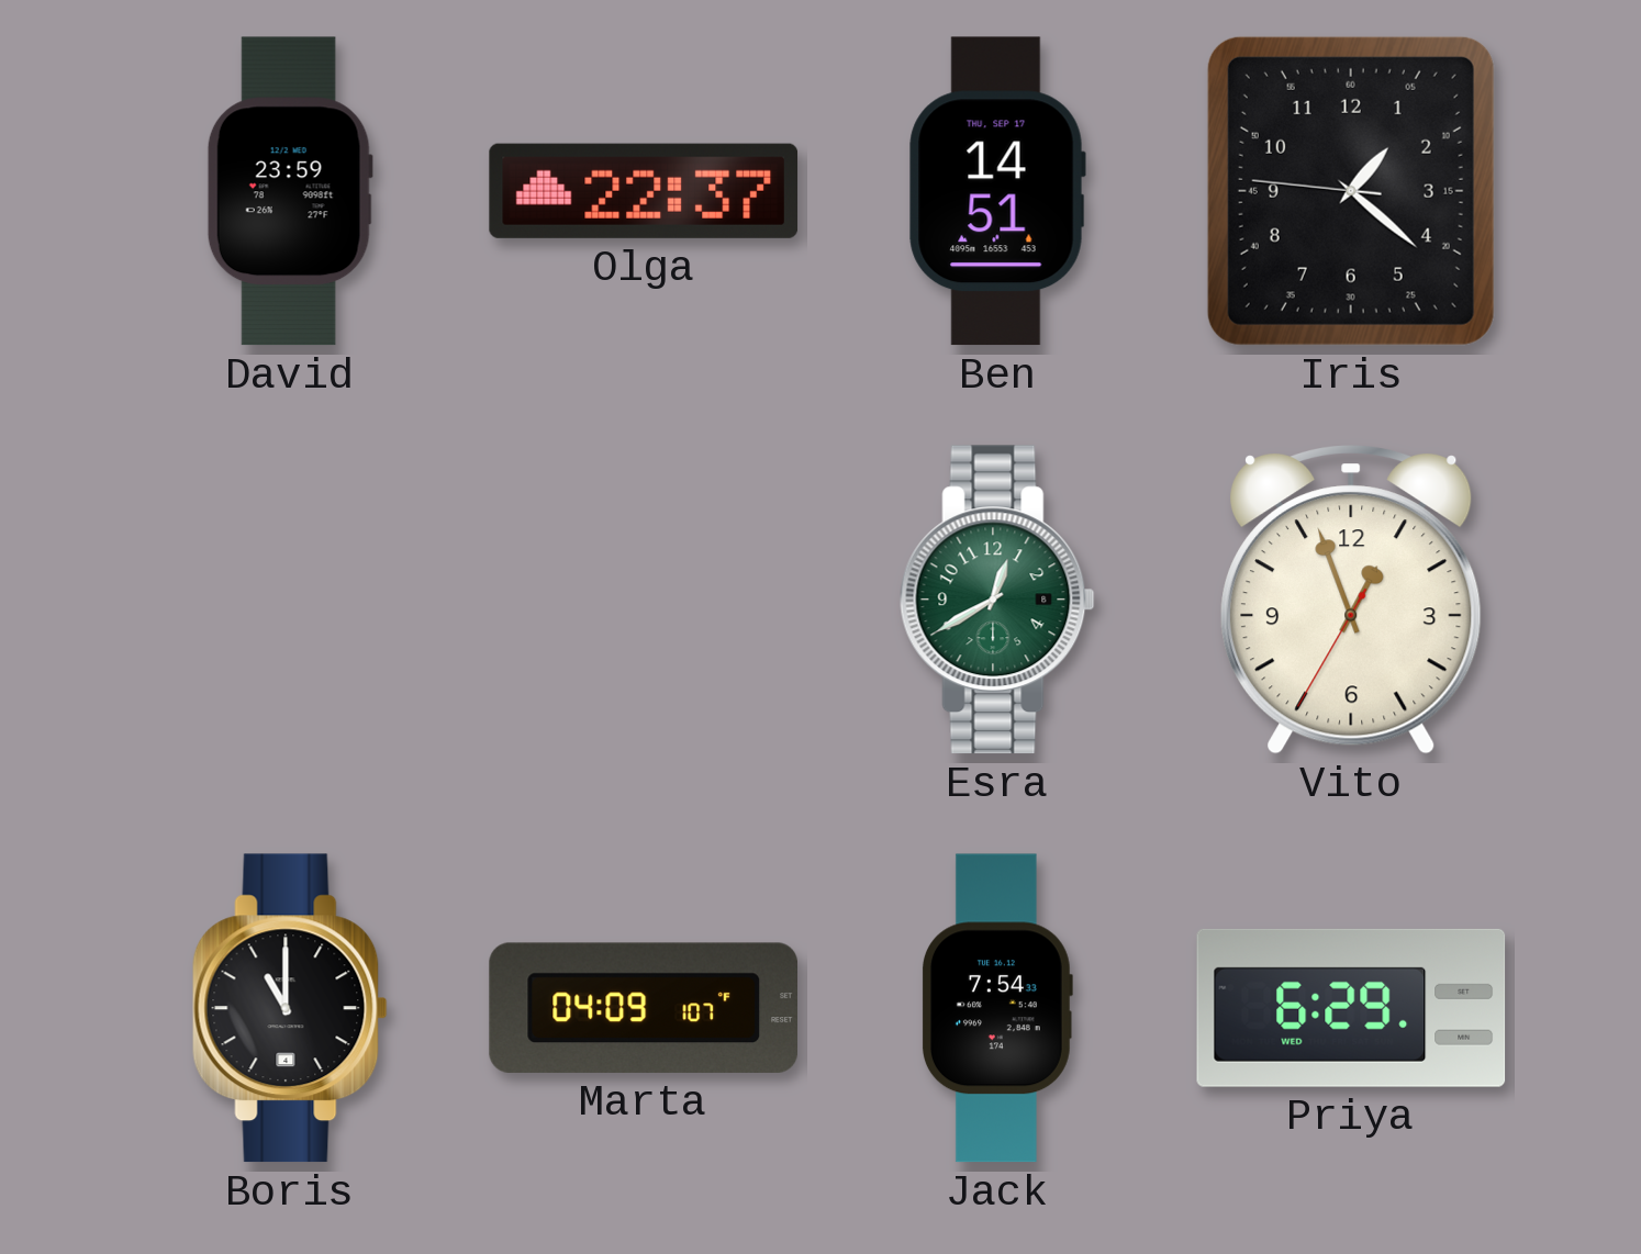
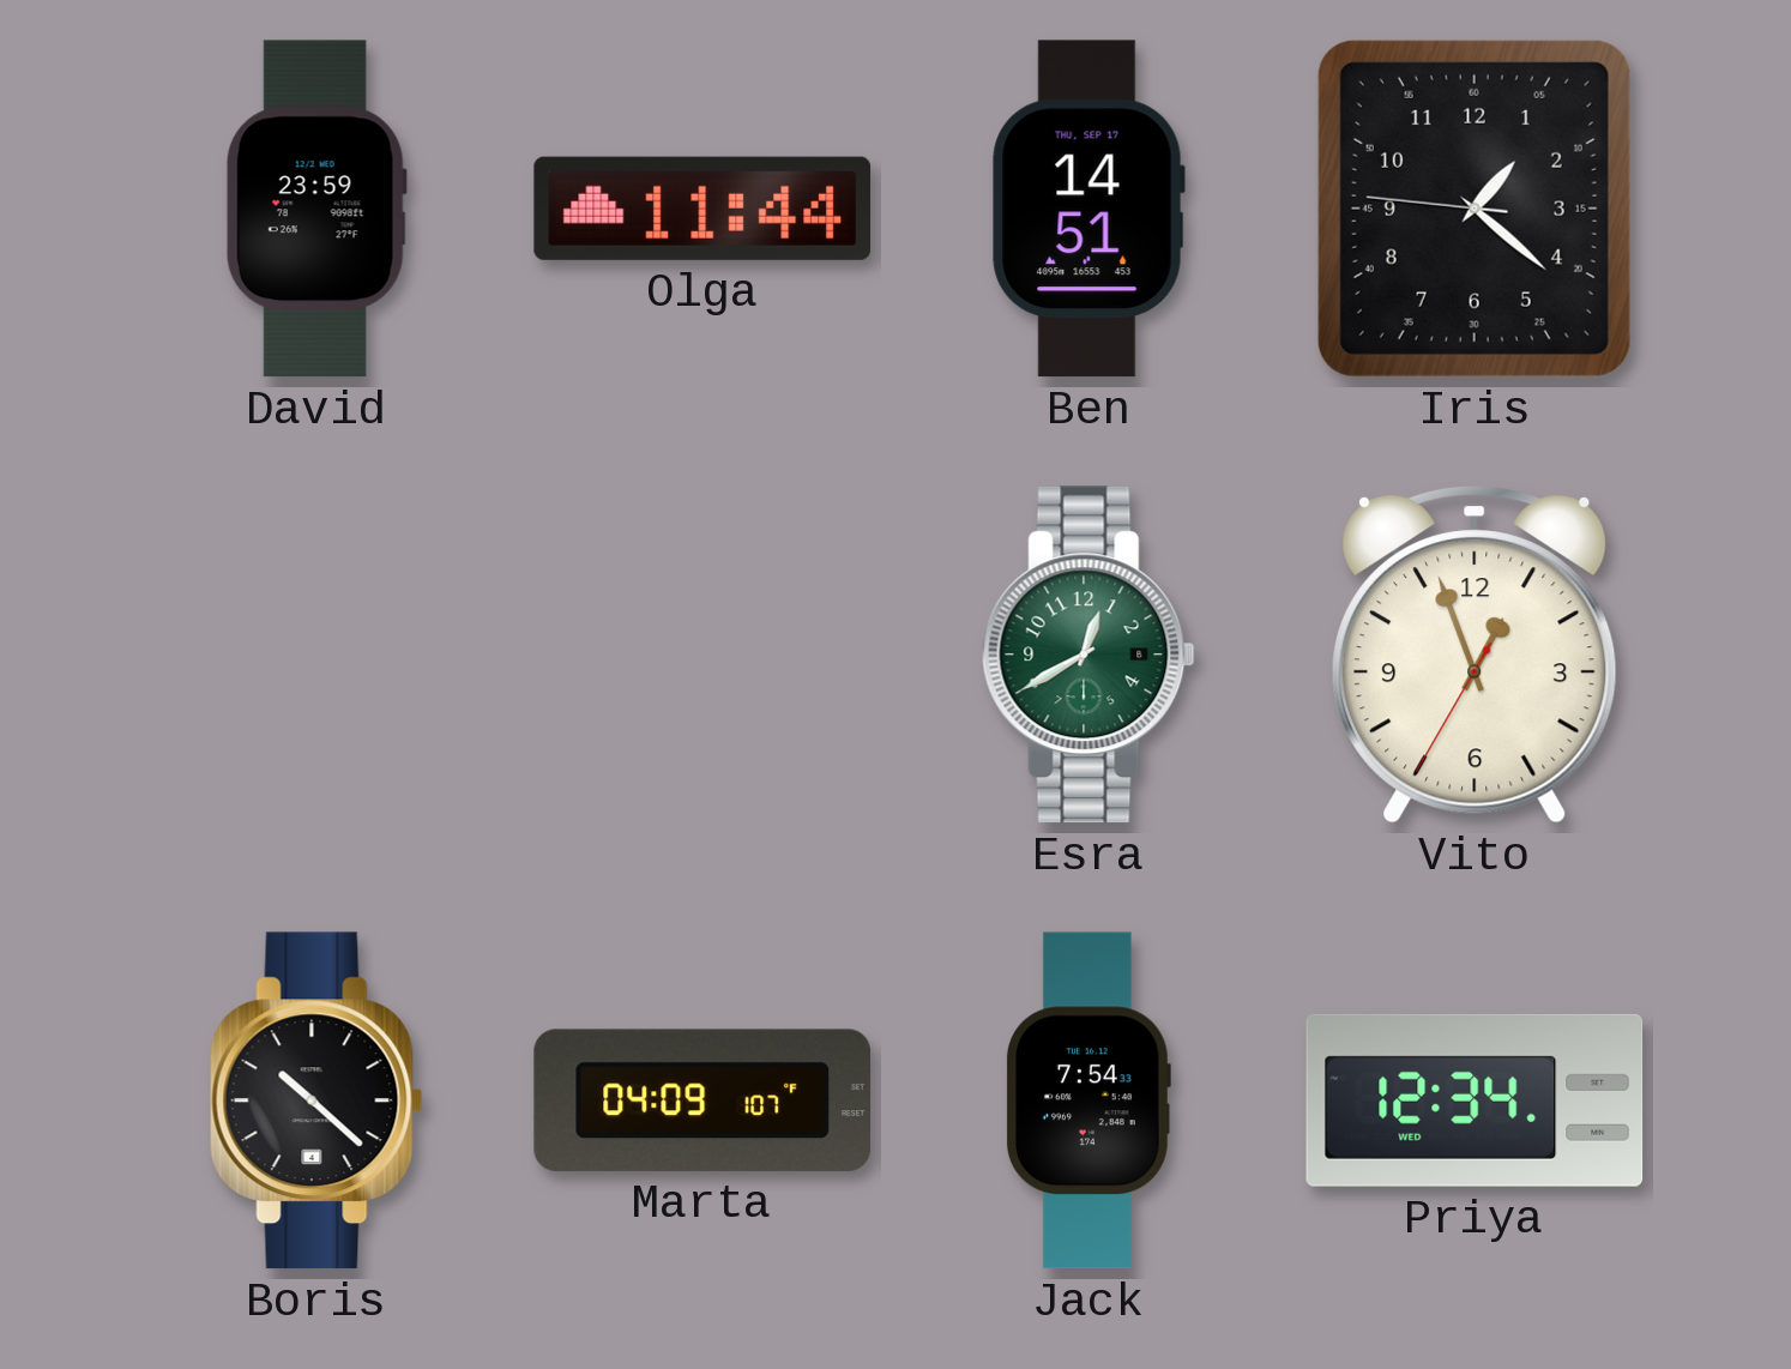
Olga: 22:37 -> 11:44
Boris: 11:00 -> 10:22
Priya: 6:29 -> 12:34
